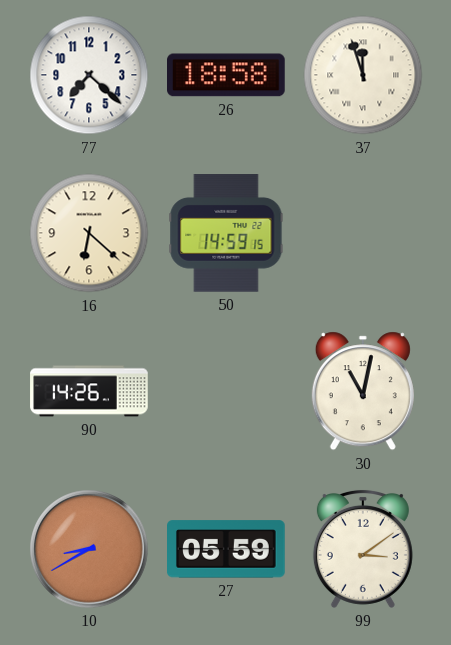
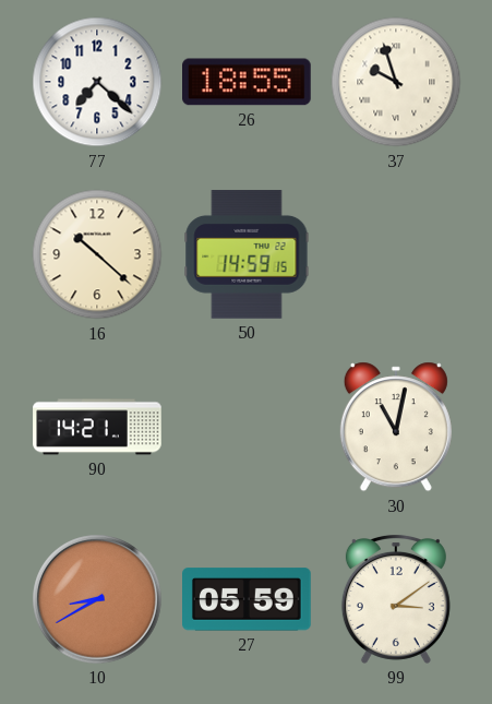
26: 18:58 -> 18:55
37: 11:57 -> 9:57
16: 6:22 -> 10:22
90: 14:26 -> 14:21
